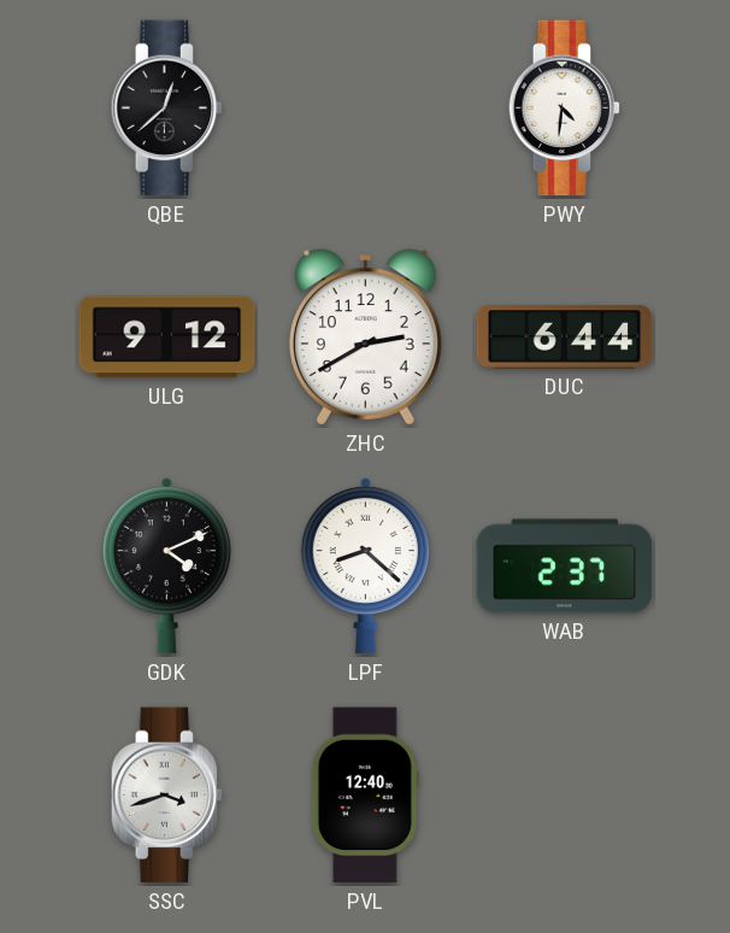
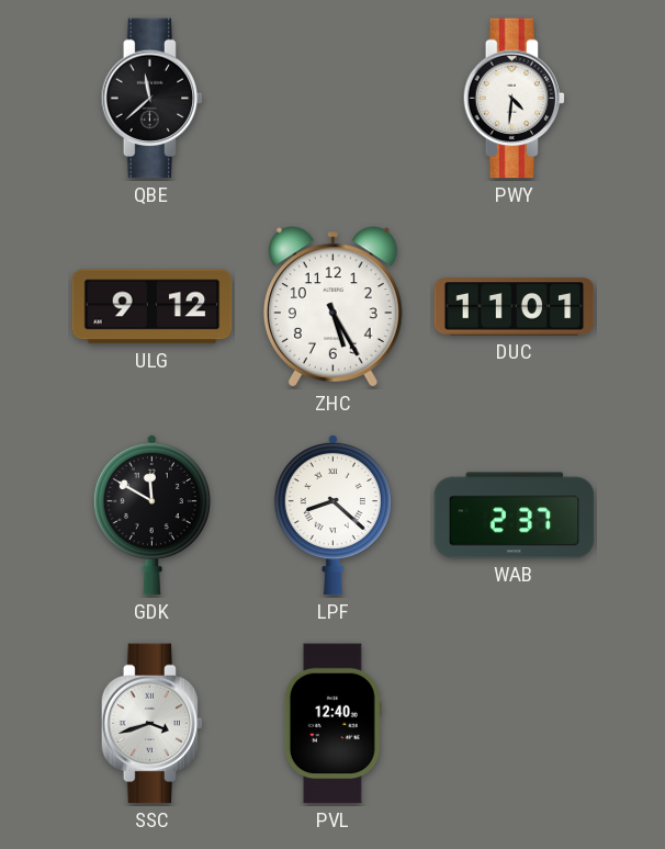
QBE: 12:38 -> 11:38
ZHC: 2:40 -> 5:25
DUC: 6:44 -> 11:01
GDK: 4:11 -> 11:50
